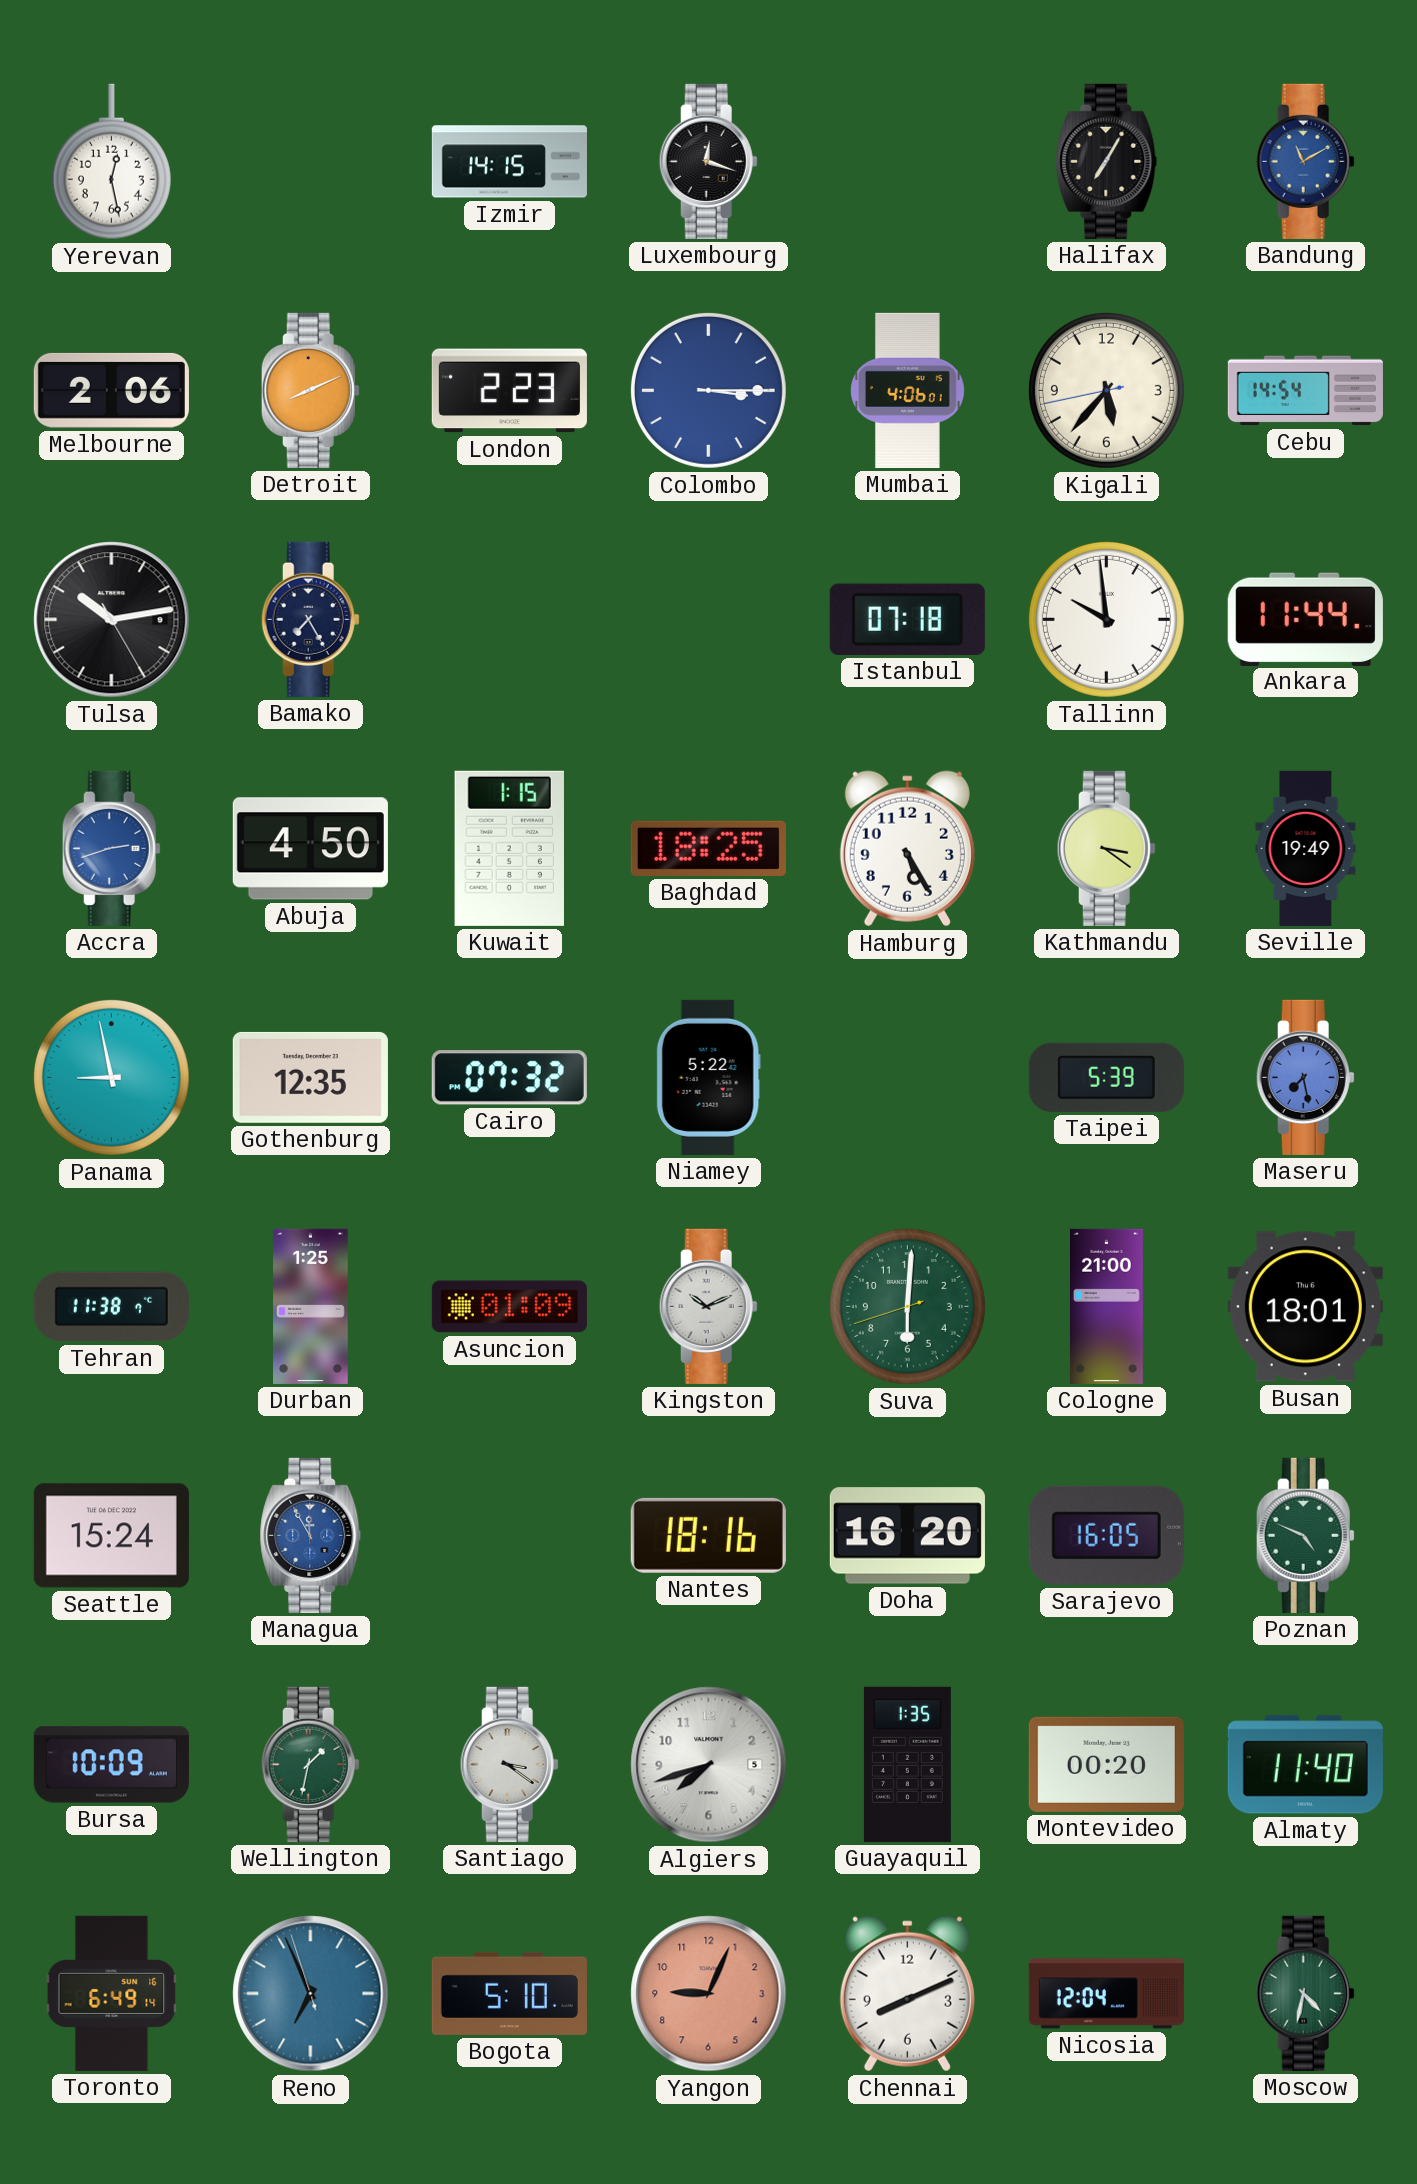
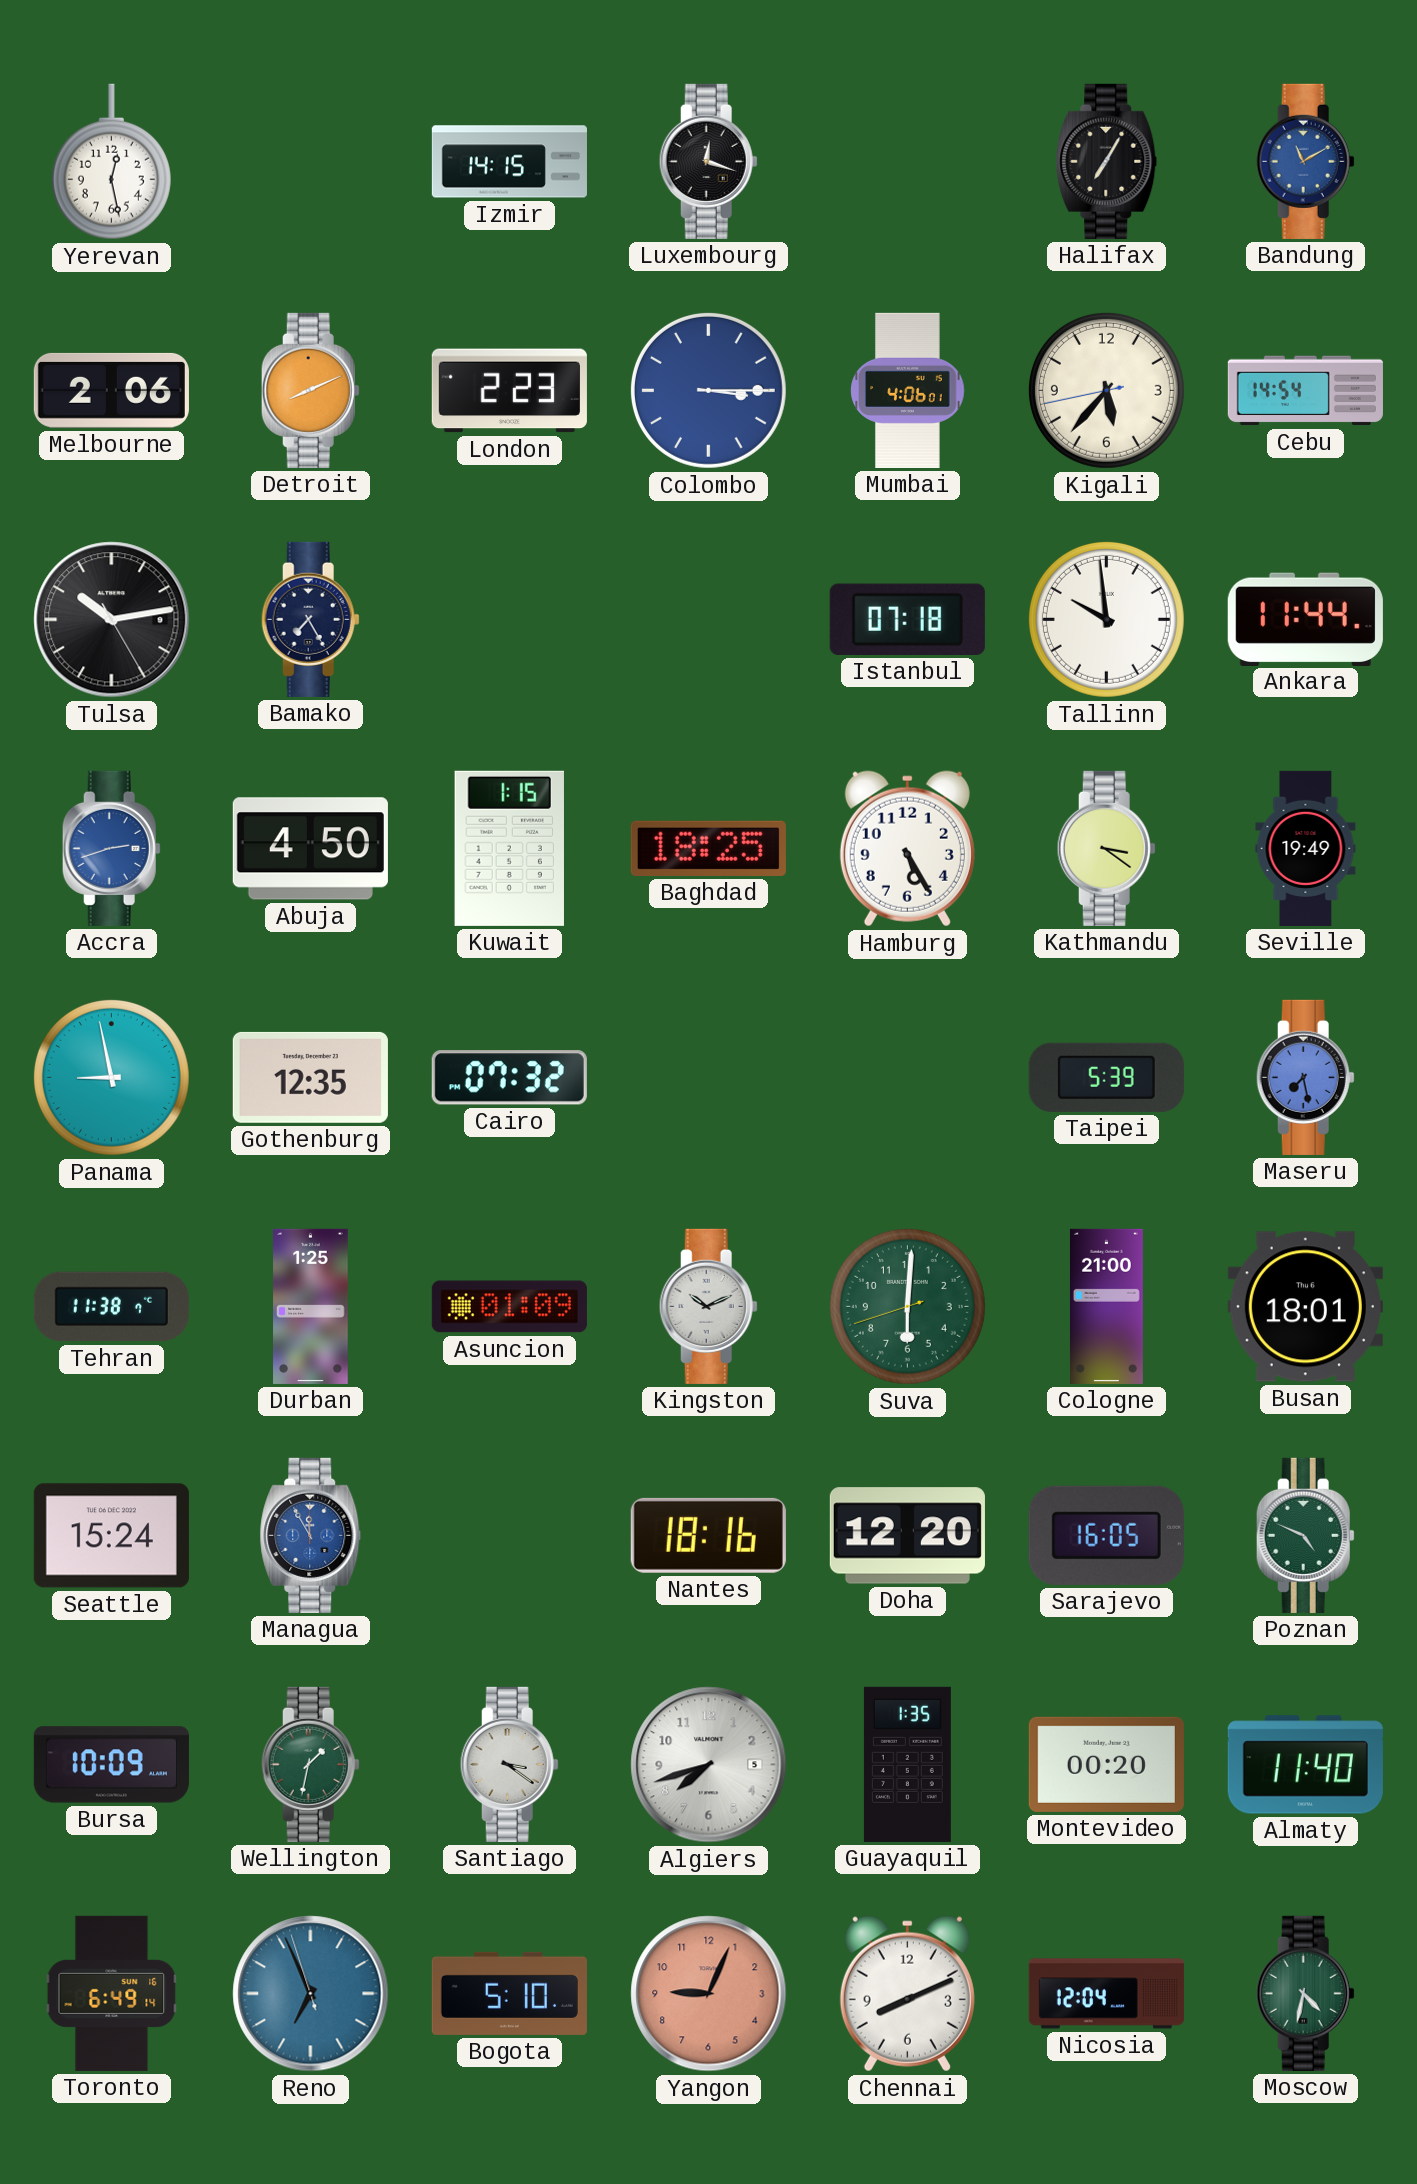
Niamey: 5:22 -> none
Doha: 16:20 -> 12:20
